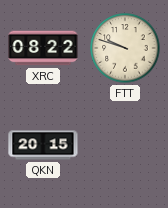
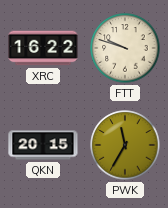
XRC: 08:22 -> 16:22
PWK: none -> 11:35
